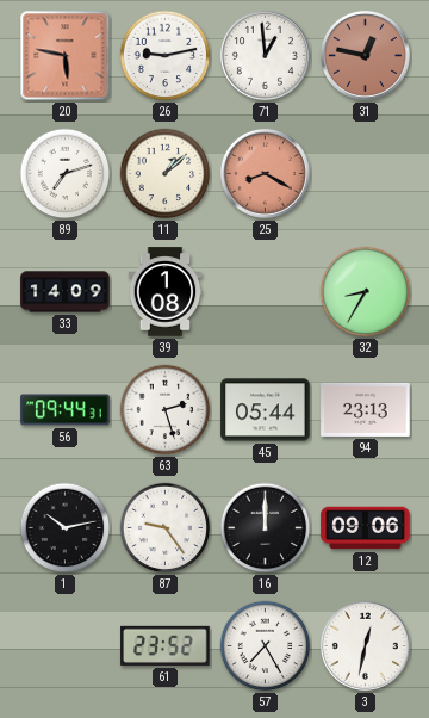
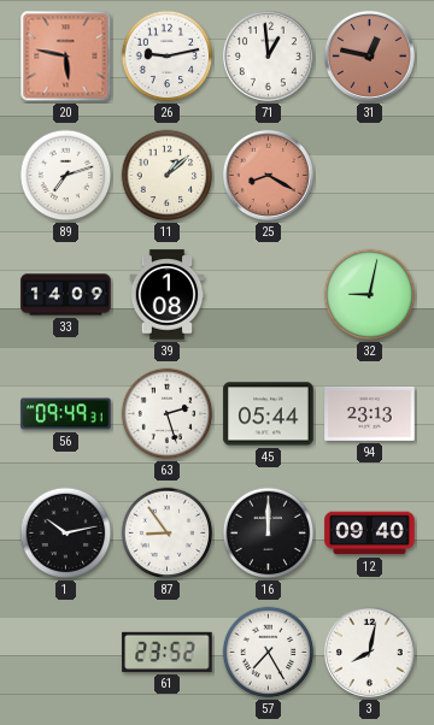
32: 8:35 -> 9:02
56: 09:44 -> 09:49
87: 9:24 -> 8:54
12: 09:06 -> 09:40
3: 12:32 -> 8:02
